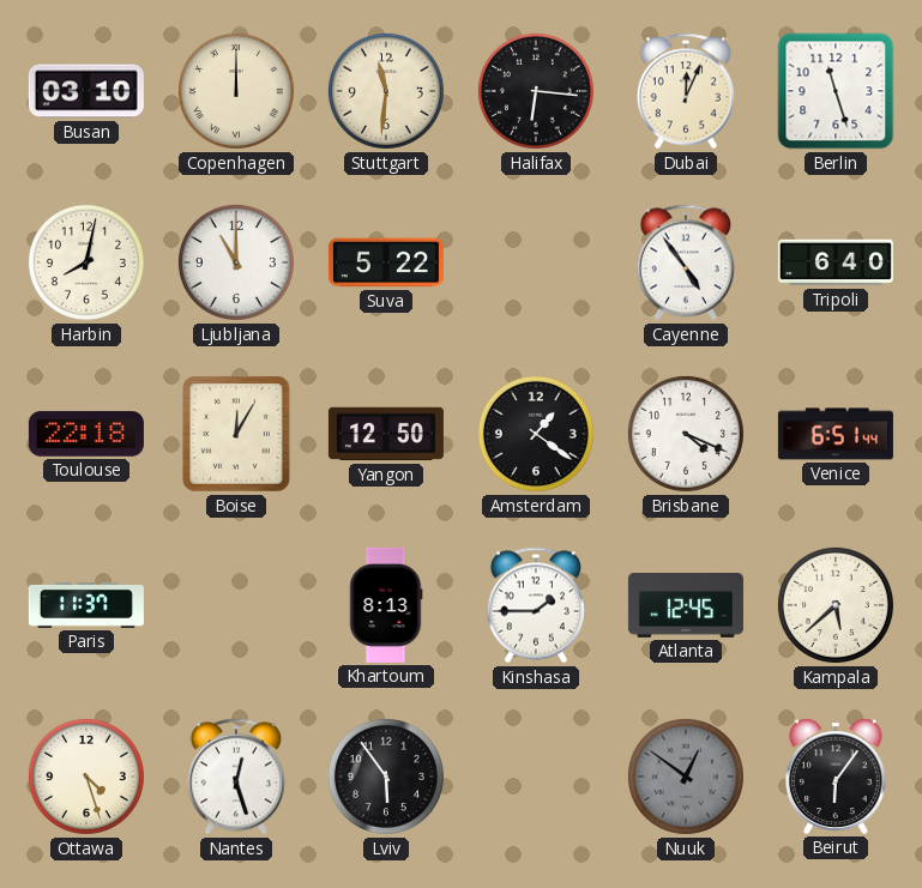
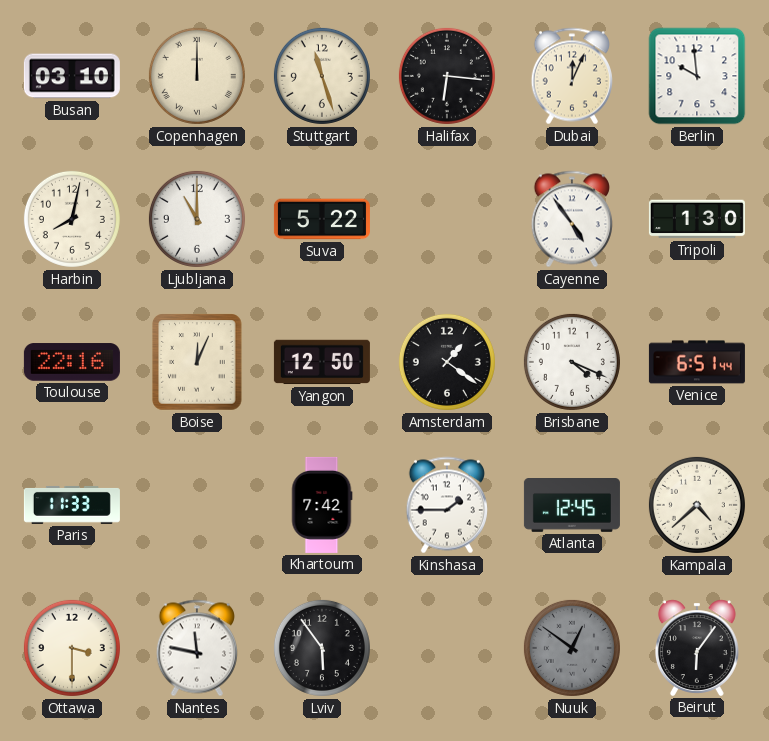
Stuttgart: 11:31 -> 11:27
Berlin: 11:27 -> 9:59
Tripoli: 6:40 -> 1:30
Toulouse: 22:18 -> 22:16
Boise: 12:05 -> 12:04
Paris: 11:37 -> 11:33
Khartoum: 8:13 -> 7:42
Kampala: 5:38 -> 4:38
Ottawa: 4:27 -> 3:30
Nantes: 12:27 -> 11:47
